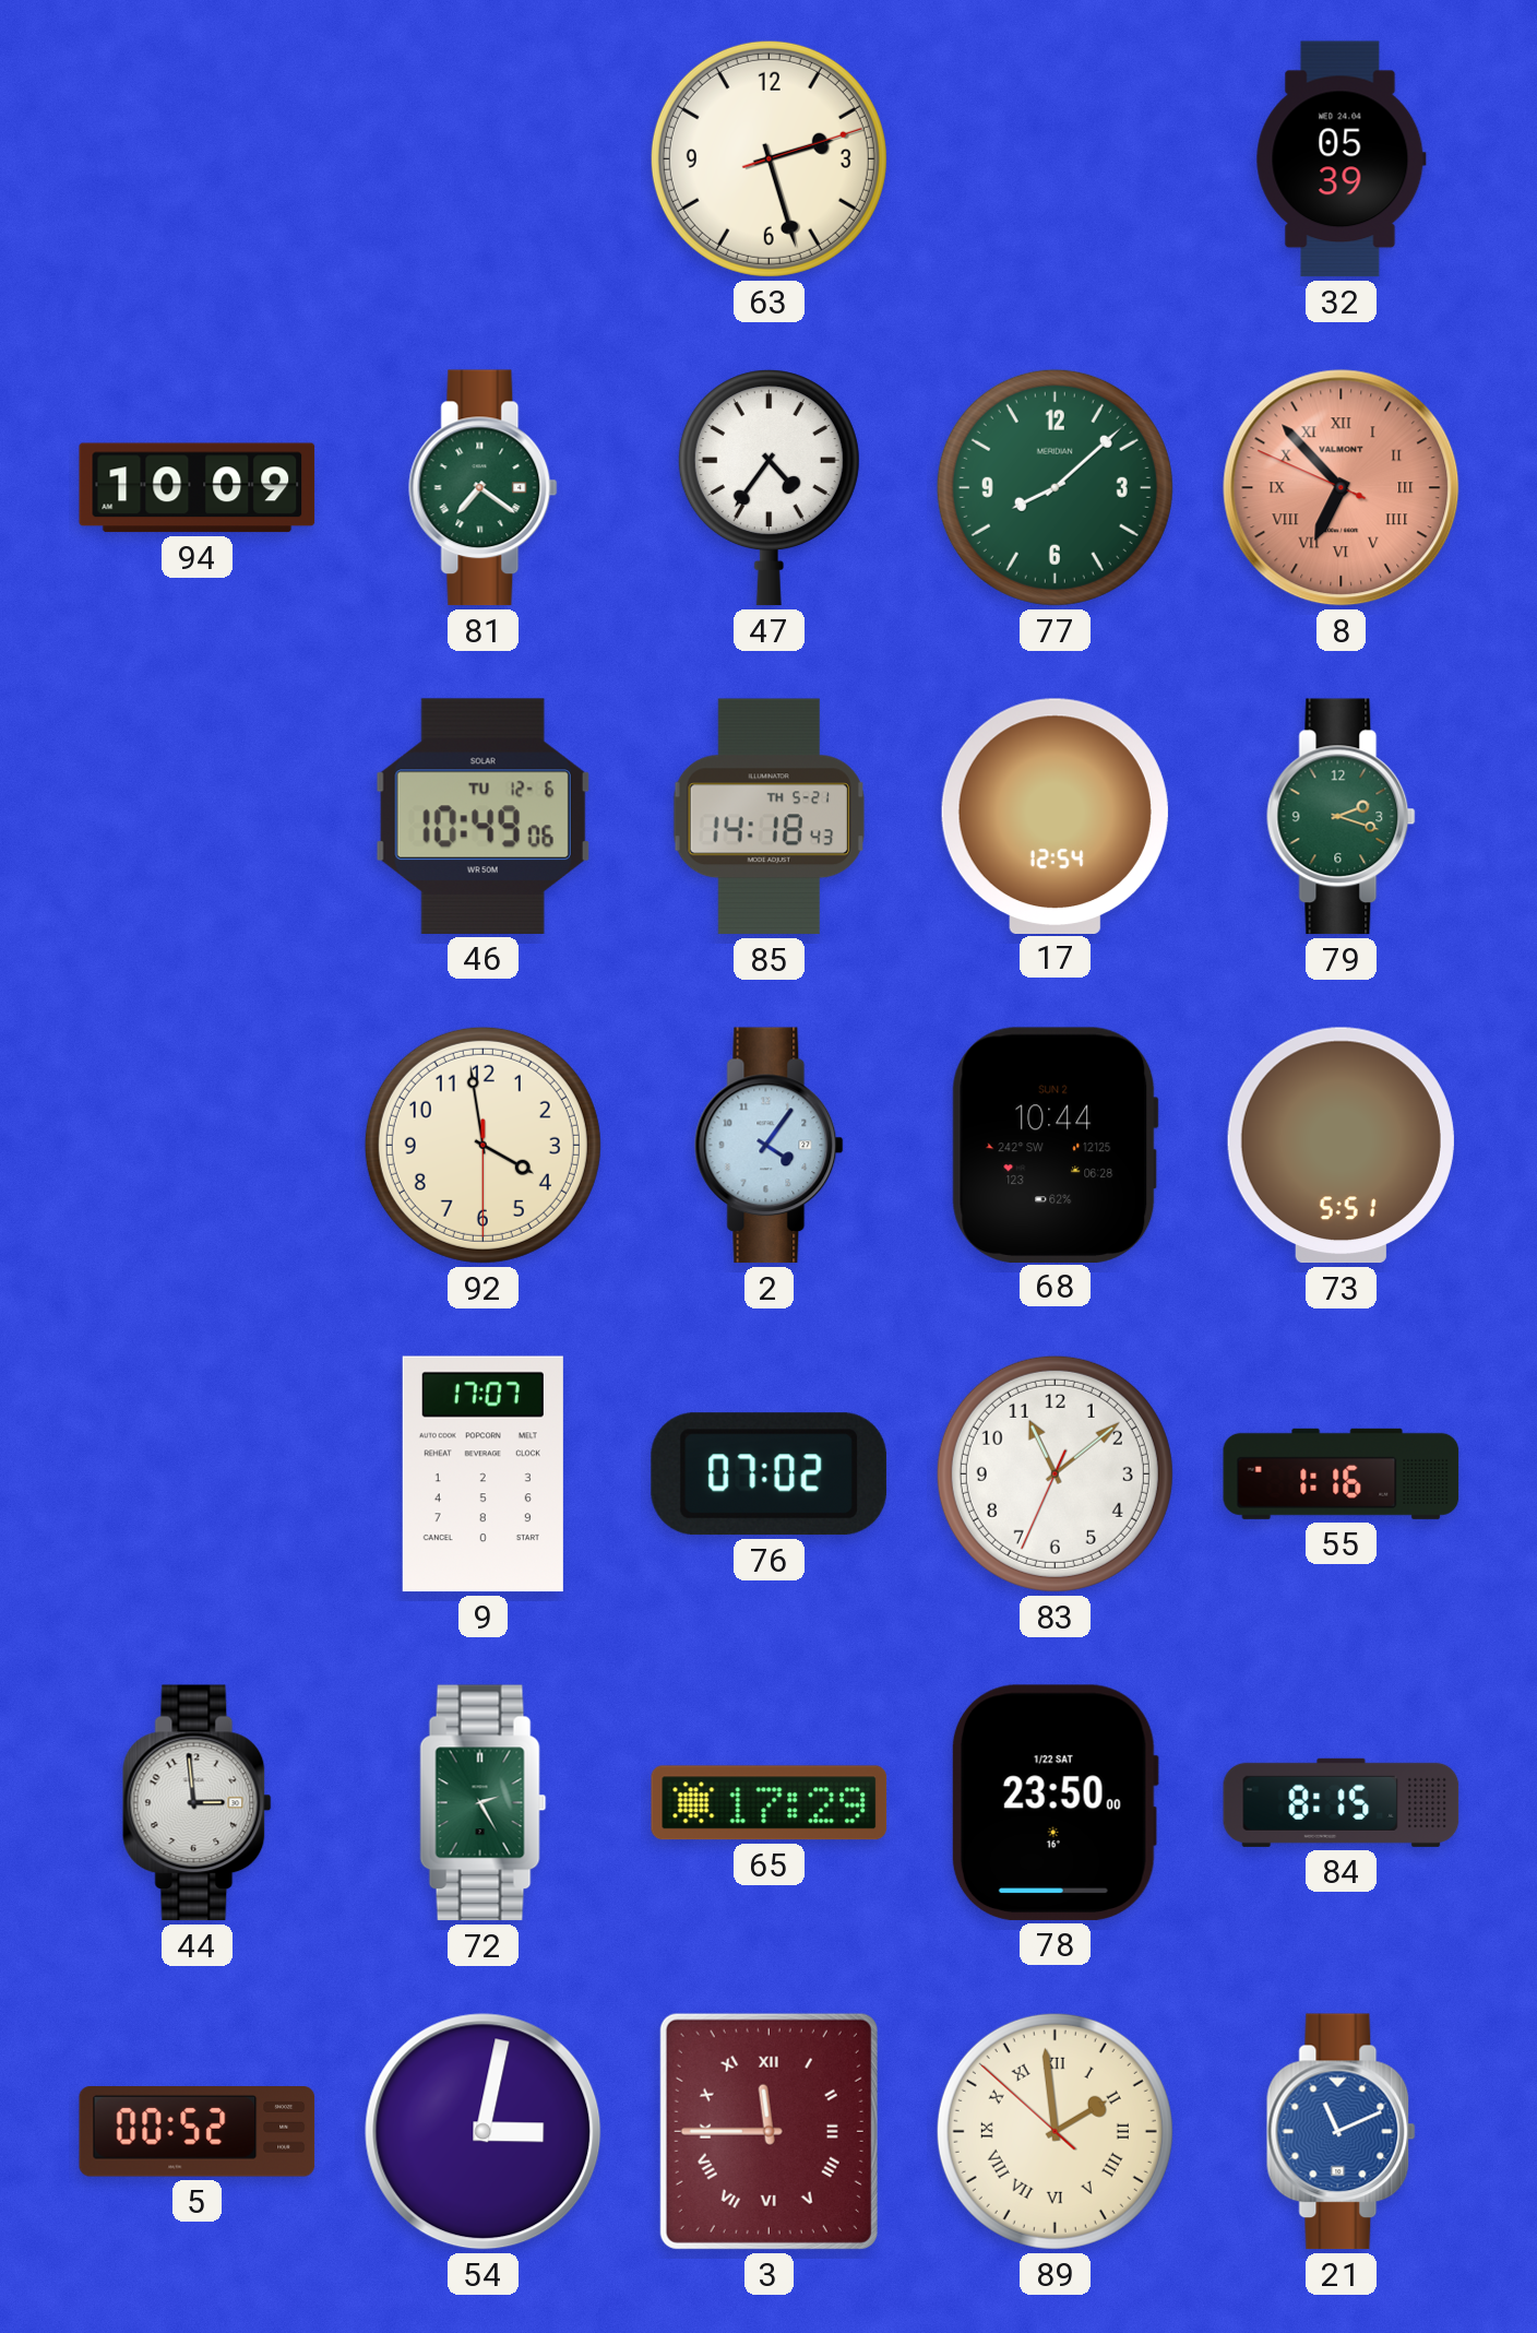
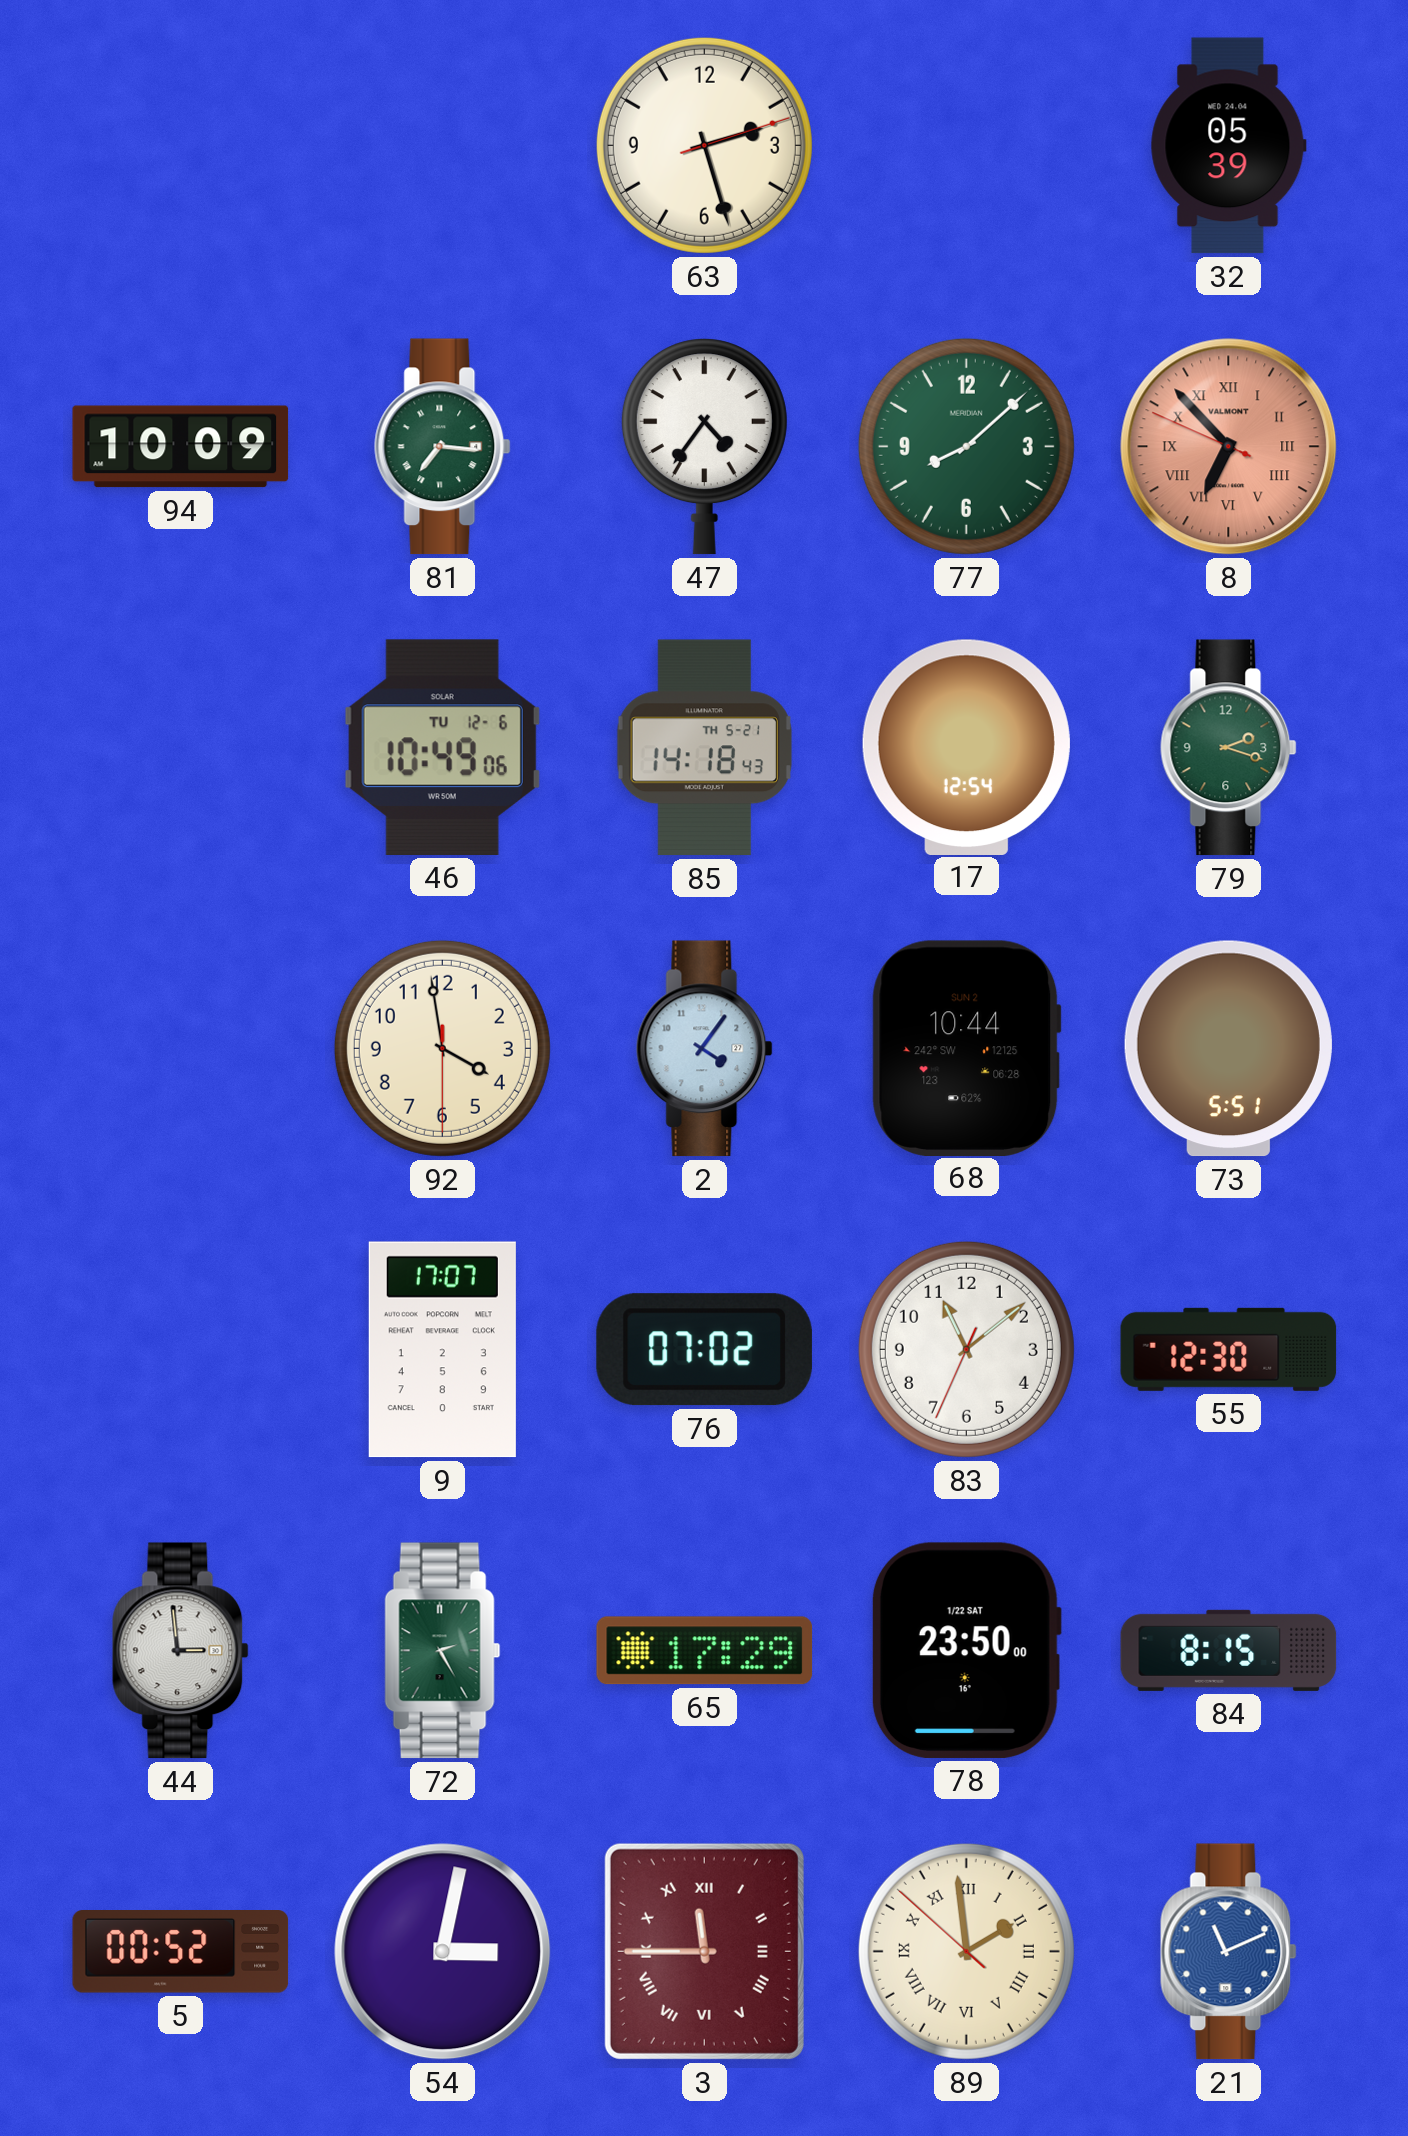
81: 7:21 -> 7:16
55: 1:16 -> 12:30
